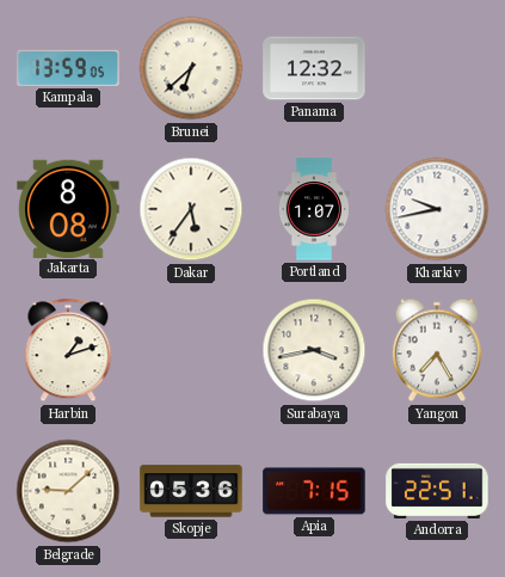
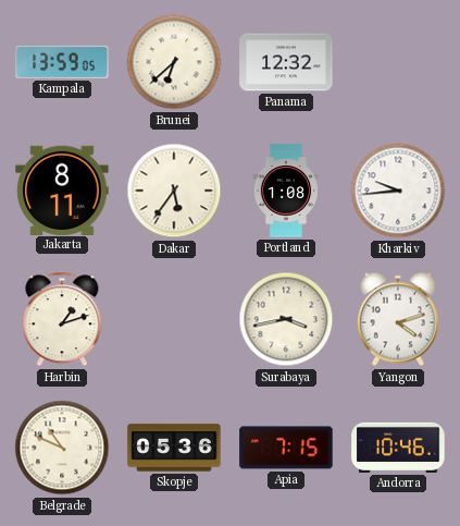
Jakarta: 8:08 -> 8:11
Portland: 1:07 -> 1:08
Kharkiv: 9:43 -> 9:44
Yangon: 7:25 -> 4:12
Belgrade: 9:08 -> 10:49
Andorra: 22:51 -> 10:46
